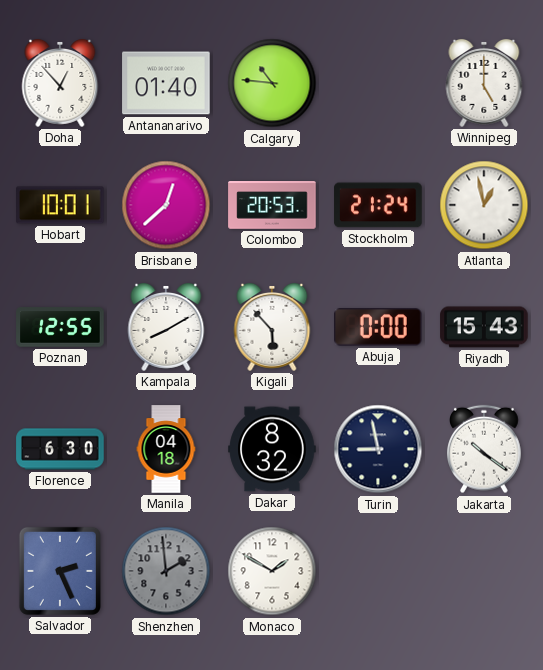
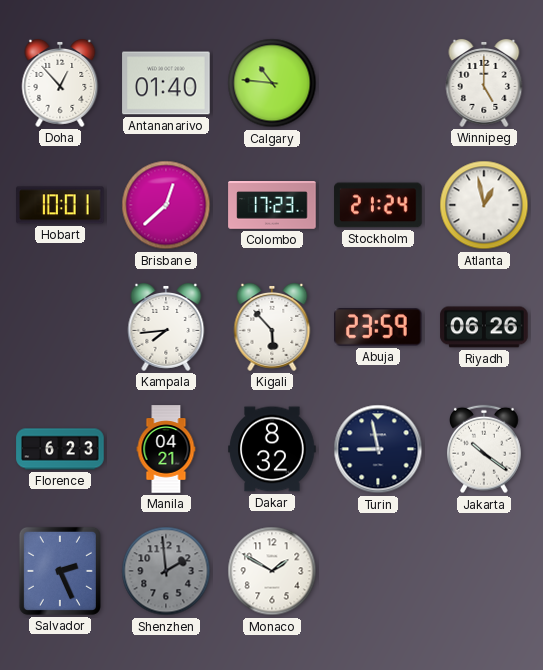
Colombo: 20:53 -> 17:23
Poznan: 12:55 -> none
Kampala: 8:10 -> 7:44
Abuja: 0:00 -> 23:59
Riyadh: 15:43 -> 06:26
Florence: 6:30 -> 6:23
Manila: 04:18 -> 04:21
